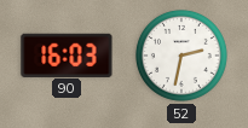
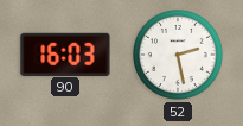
52: 2:32 -> 2:28
